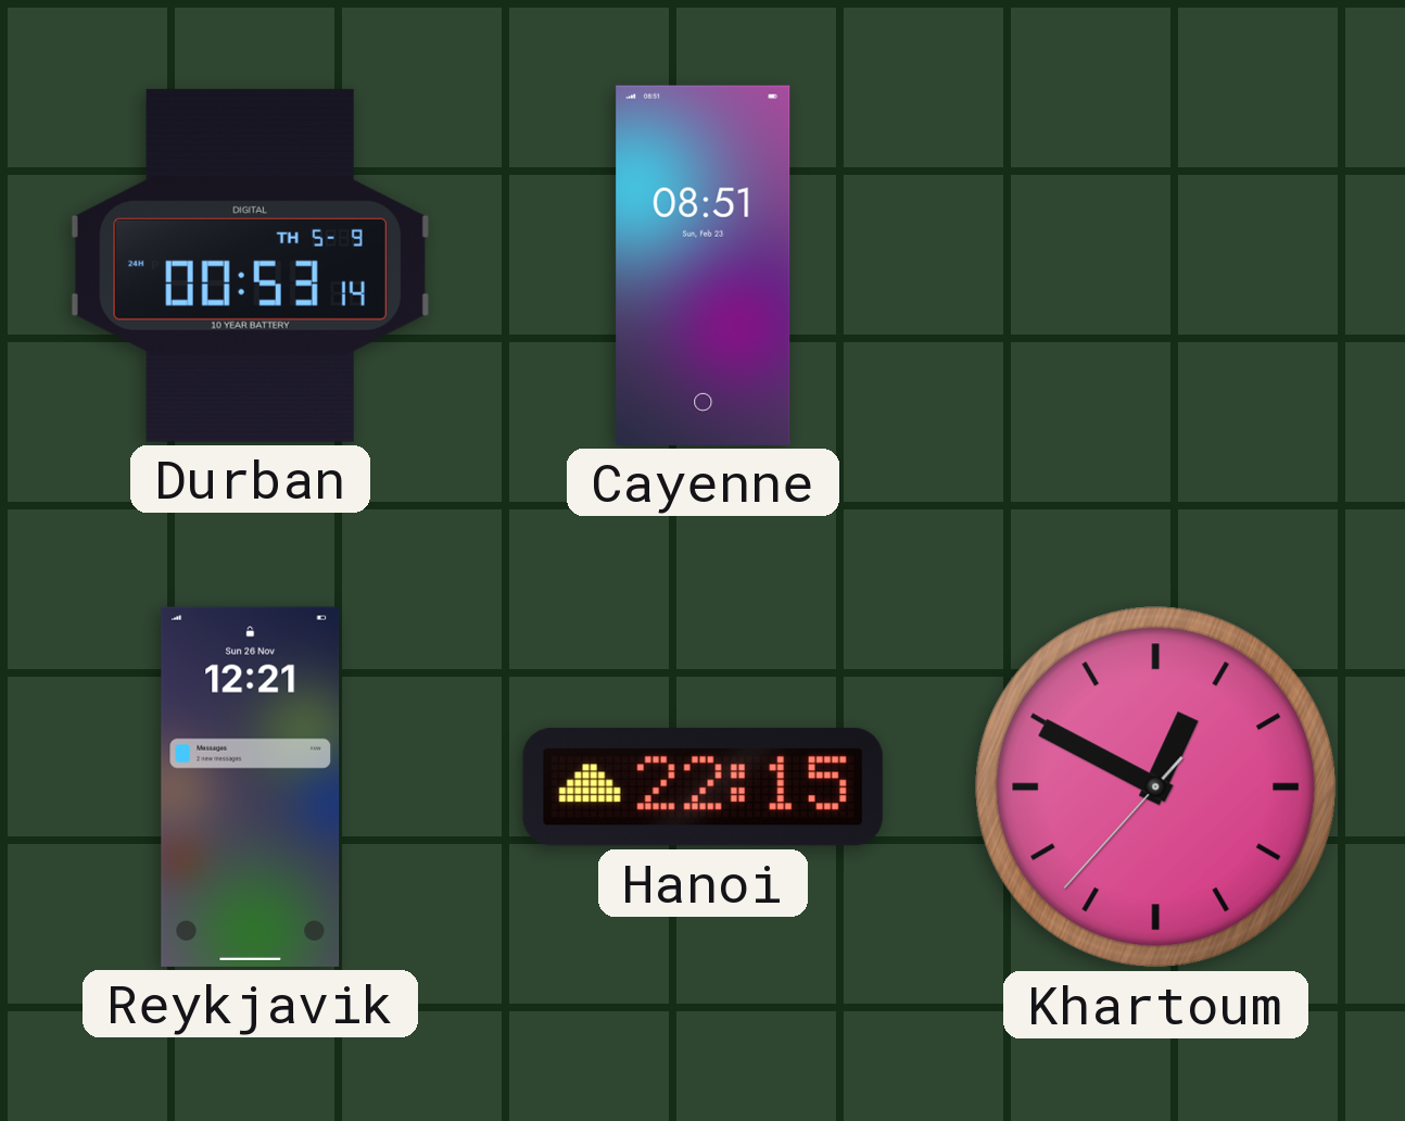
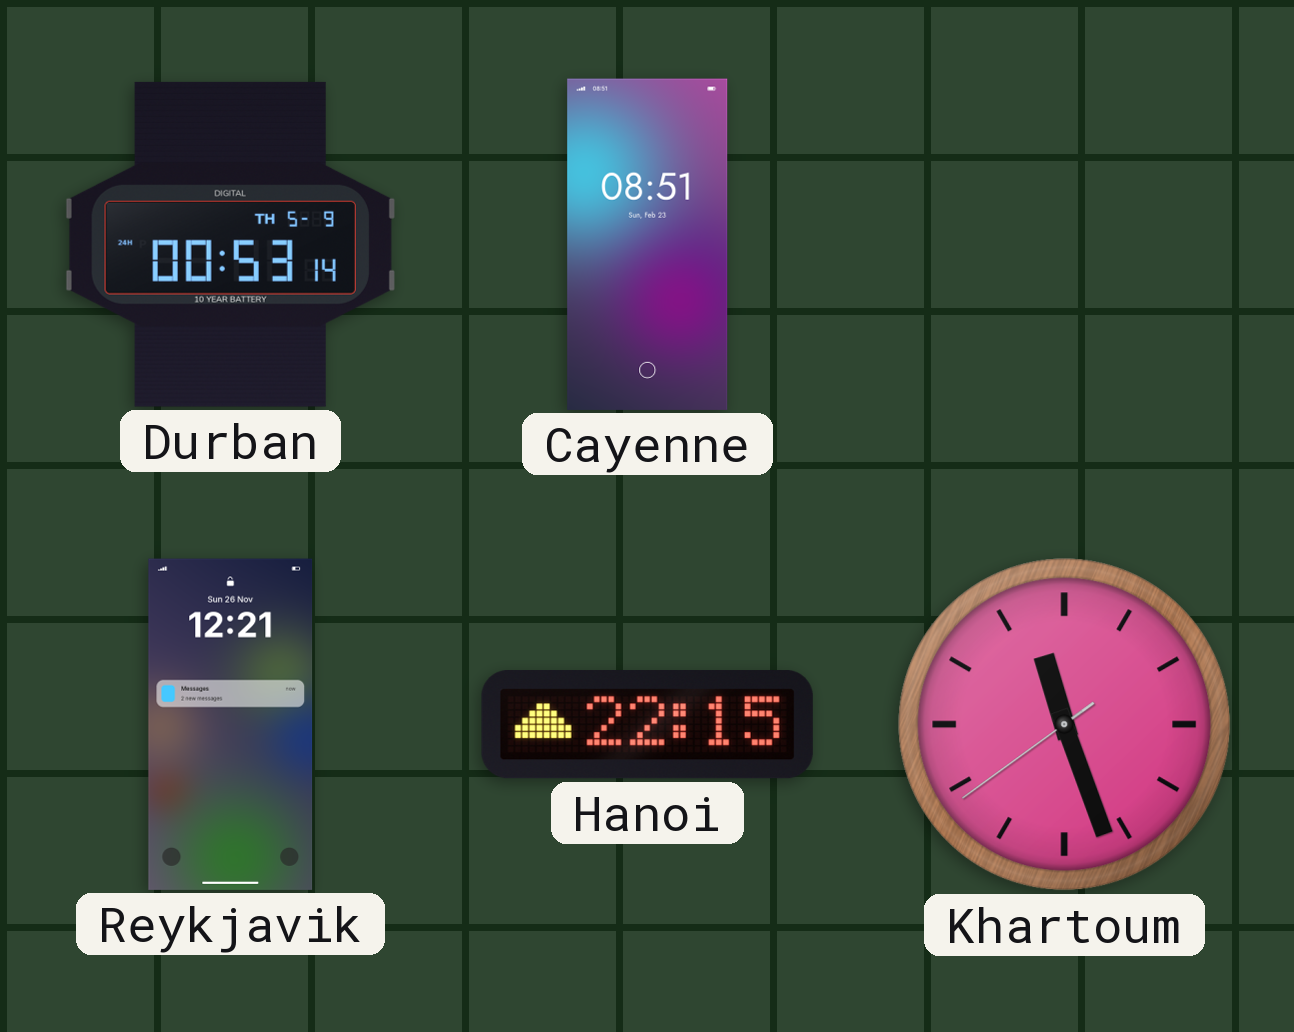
Khartoum: 12:49 -> 11:26
